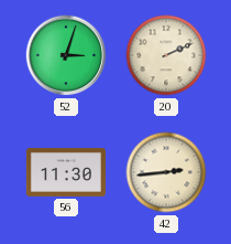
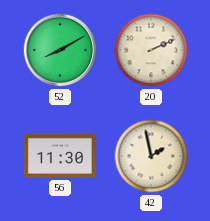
52: 3:03 -> 8:10
42: 2:44 -> 1:58
